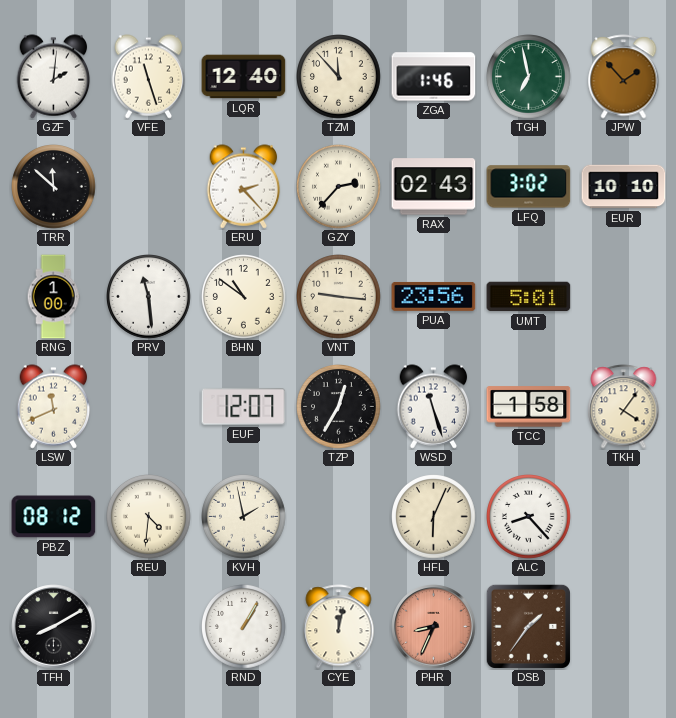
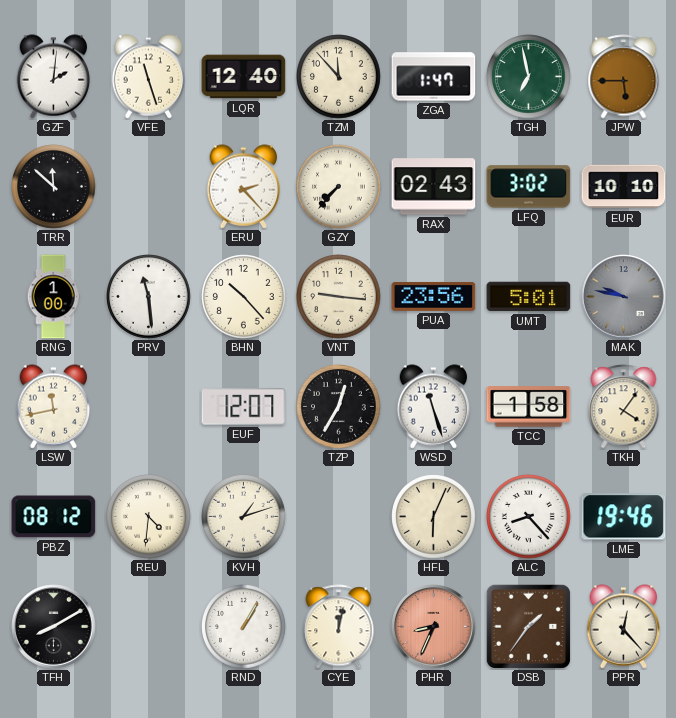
ZGA: 1:46 -> 1:47
JPW: 1:53 -> 5:45
GZY: 2:37 -> 7:37
BHN: 10:51 -> 10:23
MAK: none -> 9:47
LSW: 11:41 -> 11:43
KVH: 1:58 -> 1:12
LME: none -> 19:46
PPR: none -> 12:23
